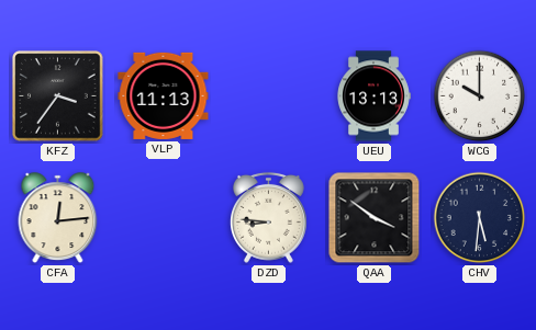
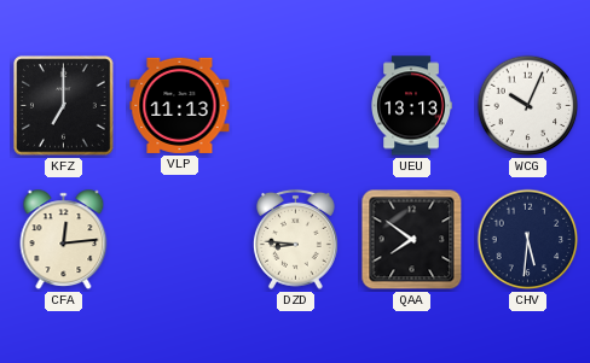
KFZ: 3:36 -> 7:00
WCG: 10:00 -> 10:04
QAA: 3:51 -> 7:51
